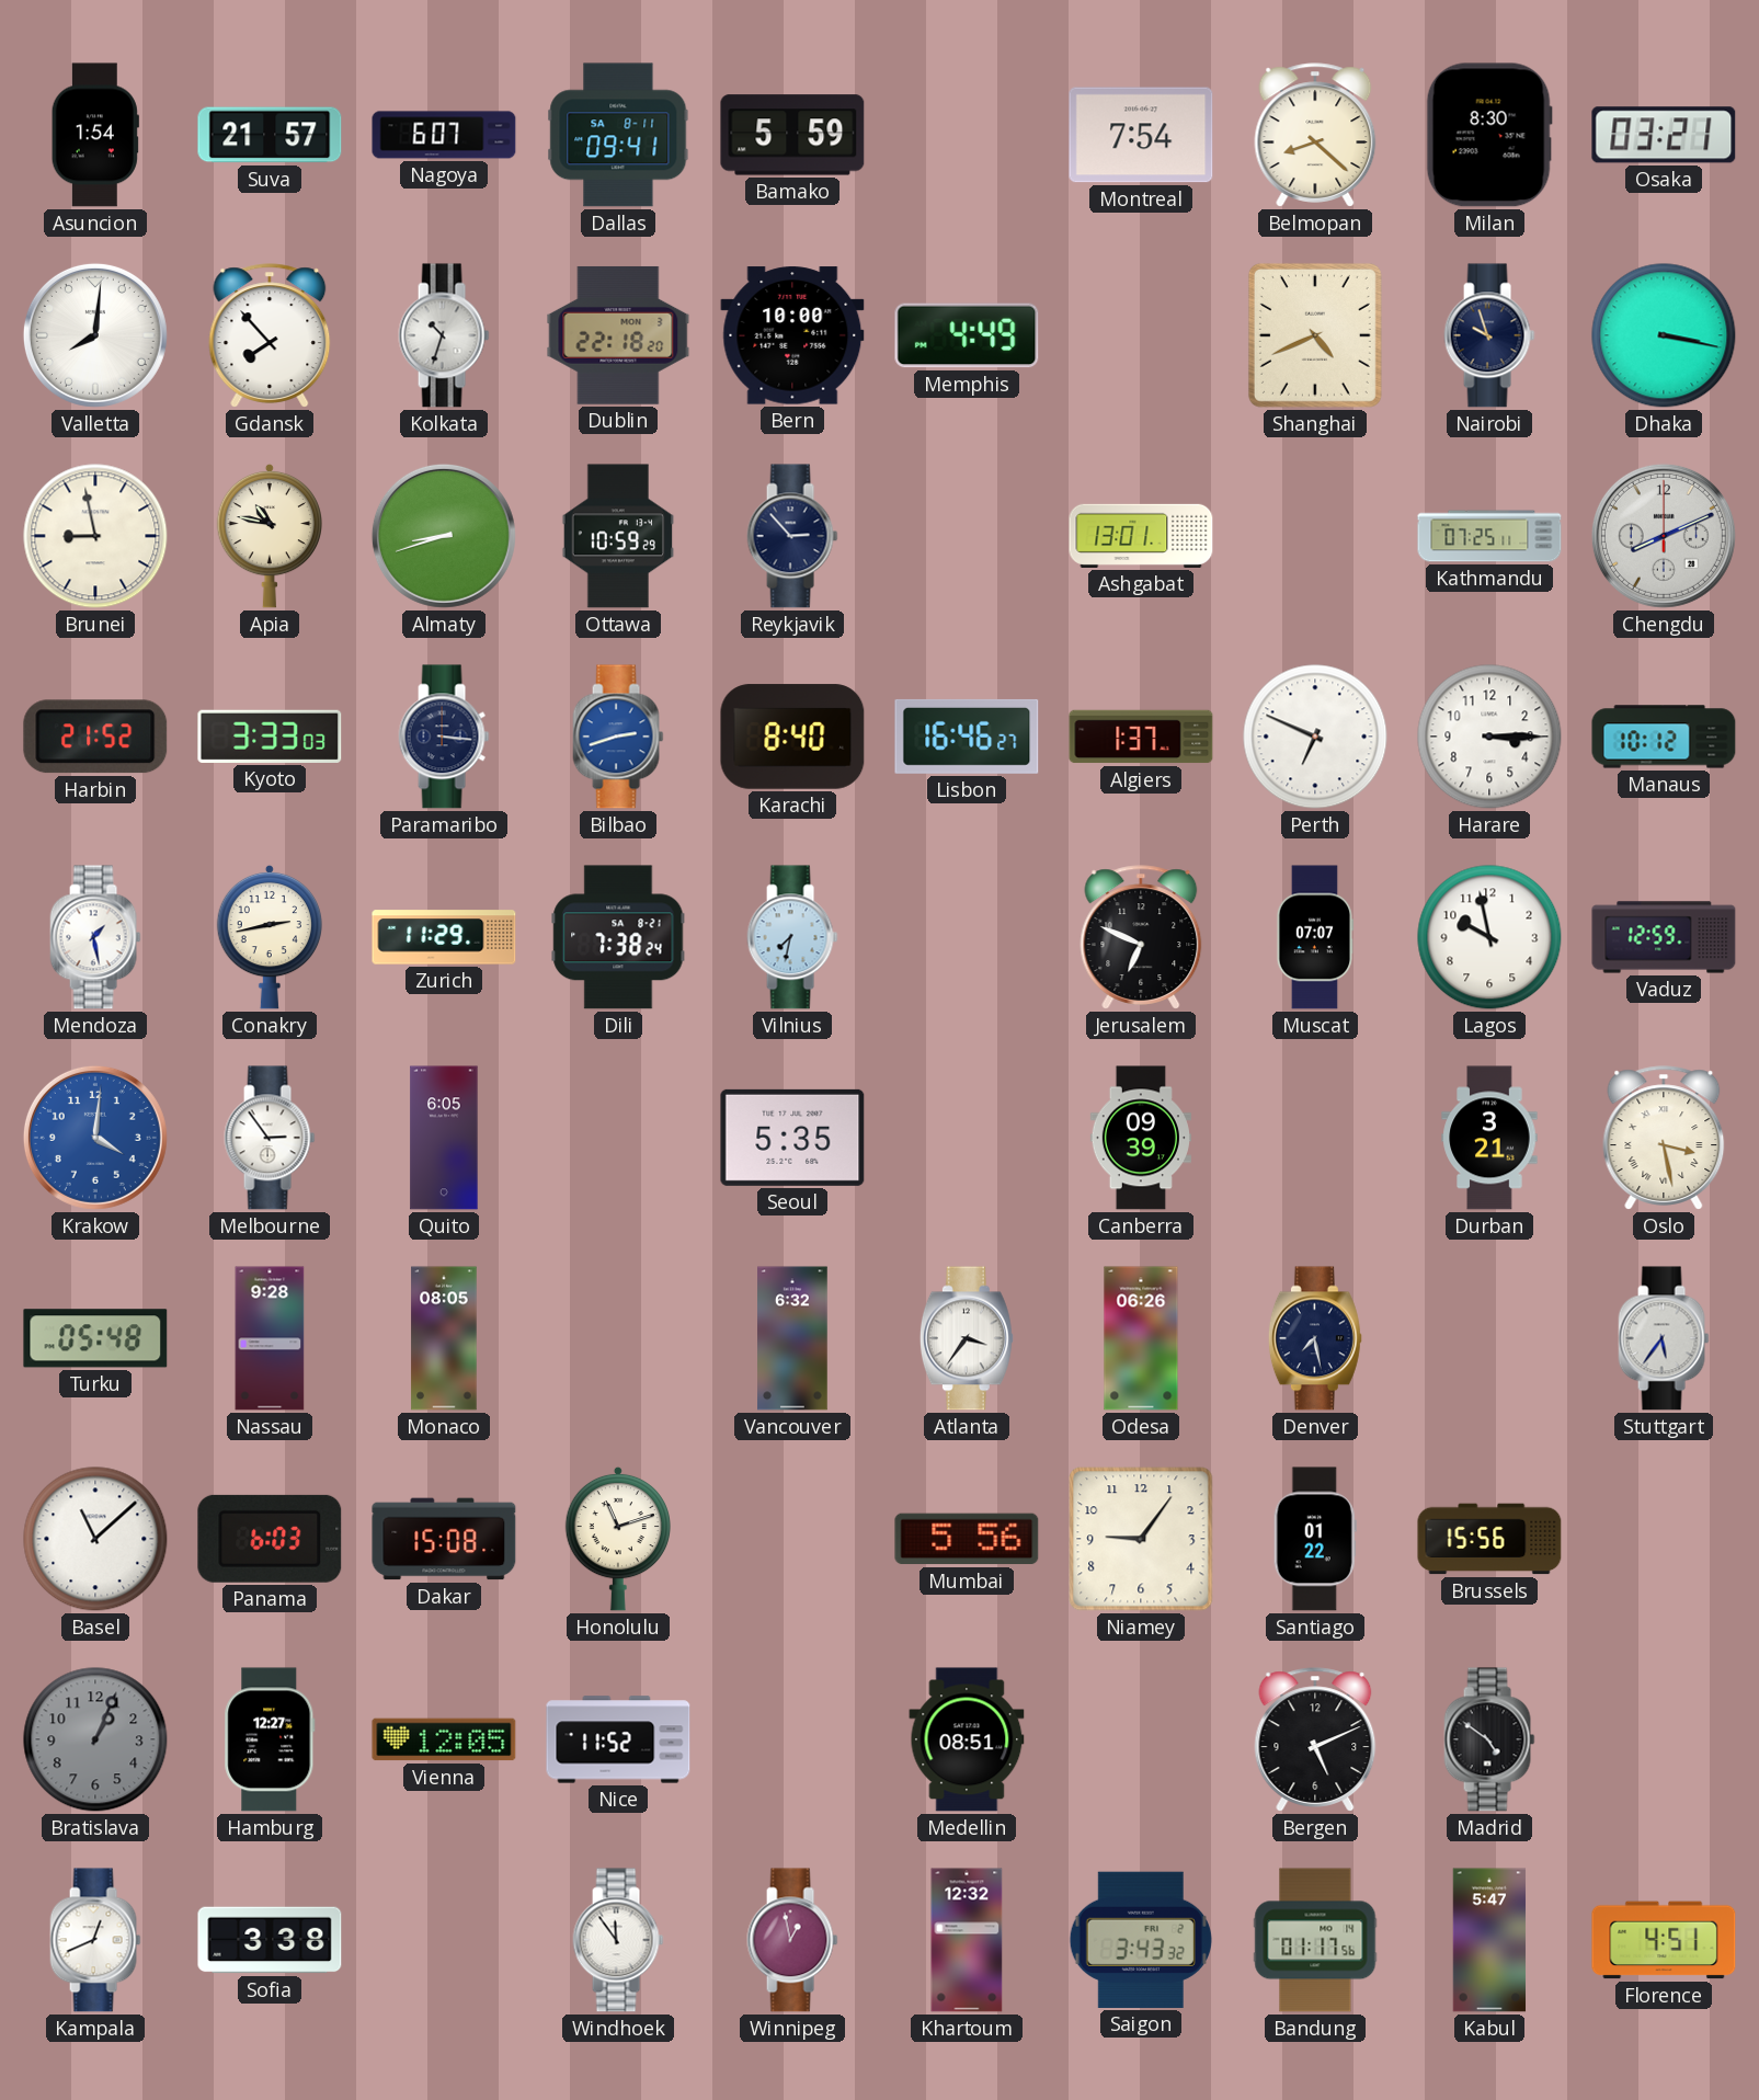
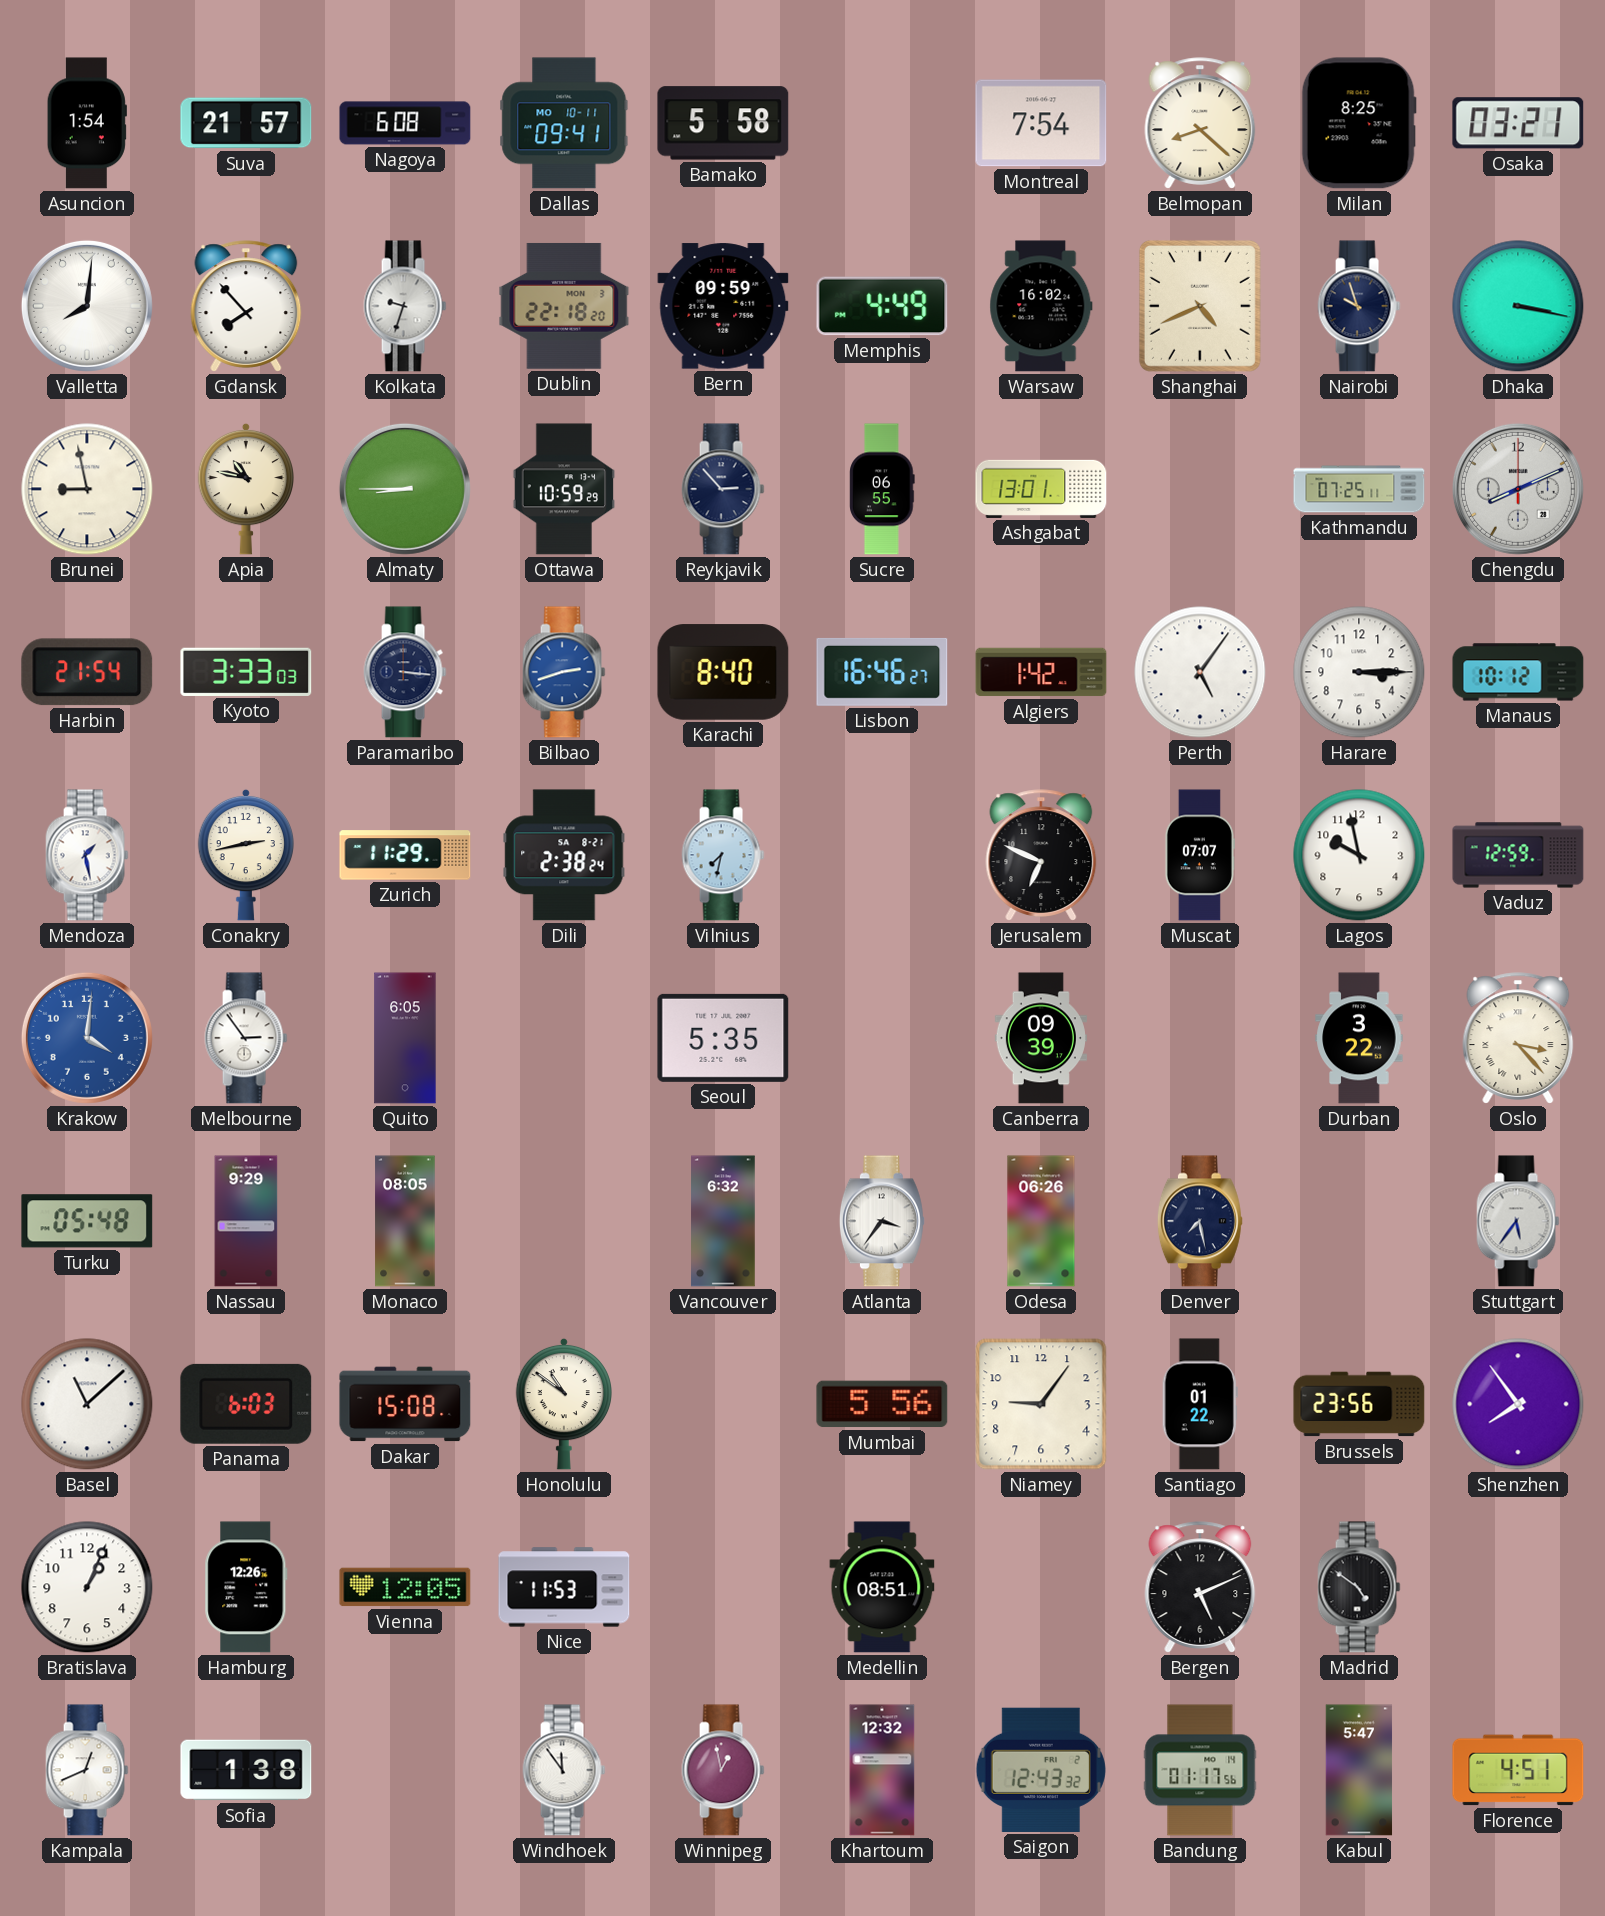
Nagoya: 6:07 -> 6:08
Dallas date: SA 8-11 -> MO 10-11
Bamako: 5:59 -> 5:58
Milan: 8:30 -> 8:25
Kolkata: 10:33 -> 9:33
Bern: 10:00 -> 09:59
Warsaw: none -> 16:02
Almaty: 8:42 -> 8:45
Sucre: none -> 06:55
Harbin: 21:52 -> 21:54
Algiers: 1:37 -> 1:42
Perth: 6:49 -> 5:06
Dili: 7:38 -> 2:38
Durban: 3:21 -> 3:22
Oslo: 3:28 -> 3:23
Nassau: 9:28 -> 9:29
Honolulu: 11:12 -> 10:51
Brussels: 15:56 -> 23:56
Shenzhen: none -> 7:54
Bratislava dial: grey -> white
Hamburg: 12:27 -> 12:26
Nice: 11:52 -> 11:53
Sofia: 3:38 -> 1:38
Saigon: 3:43 -> 12:43
